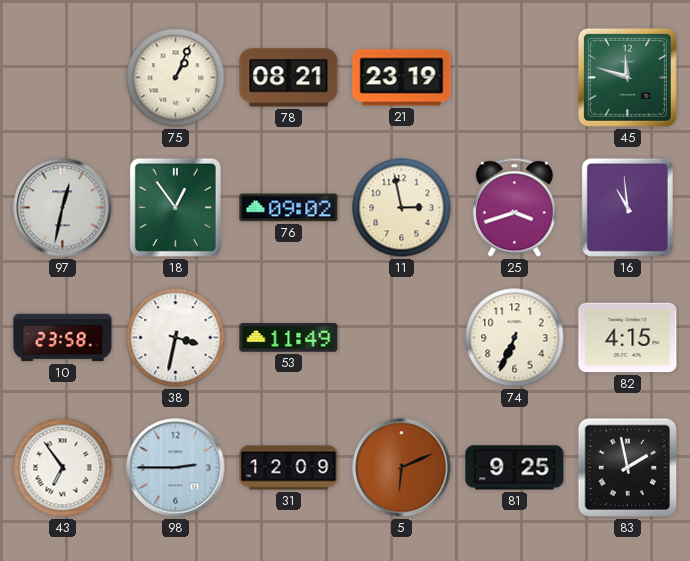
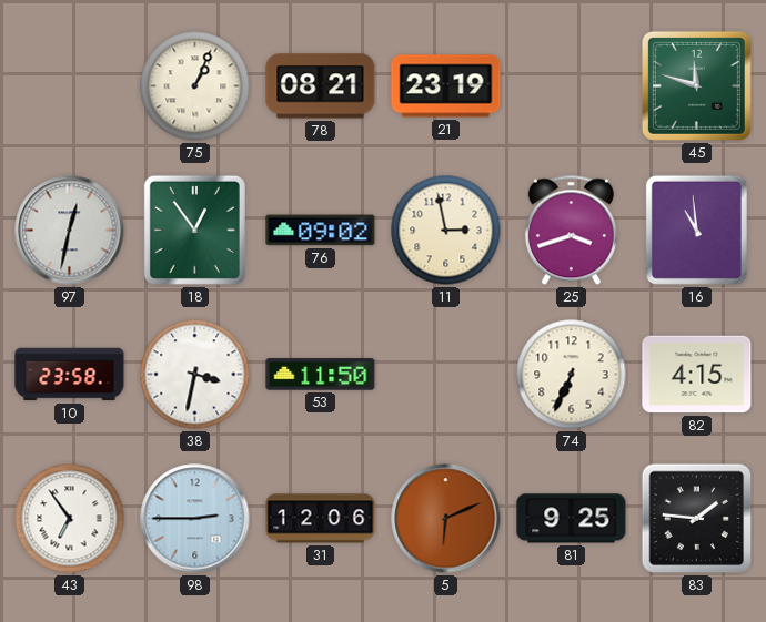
53: 11:49 -> 11:50
31: 12:09 -> 12:06
83: 1:58 -> 1:46
